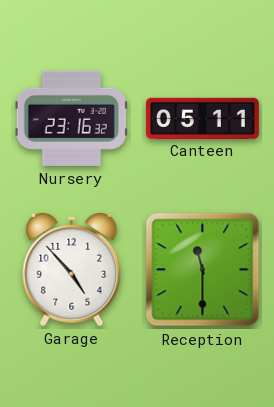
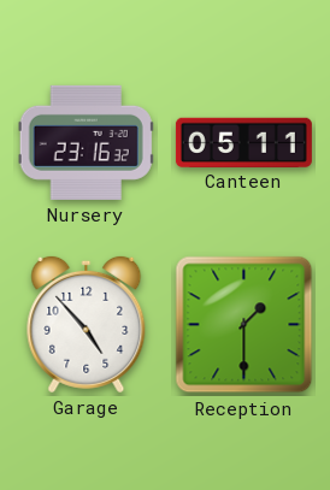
Reception: 11:30 -> 1:30
